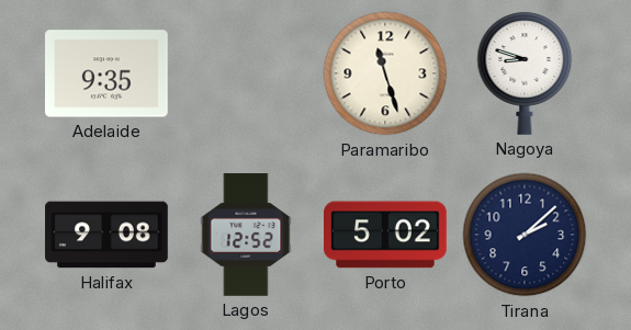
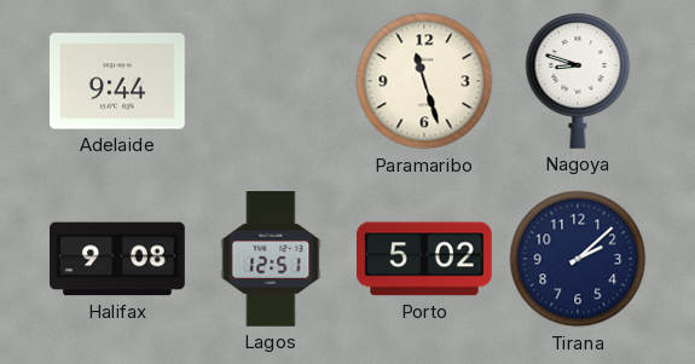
Adelaide: 9:35 -> 9:44
Lagos: 12:52 -> 12:51
